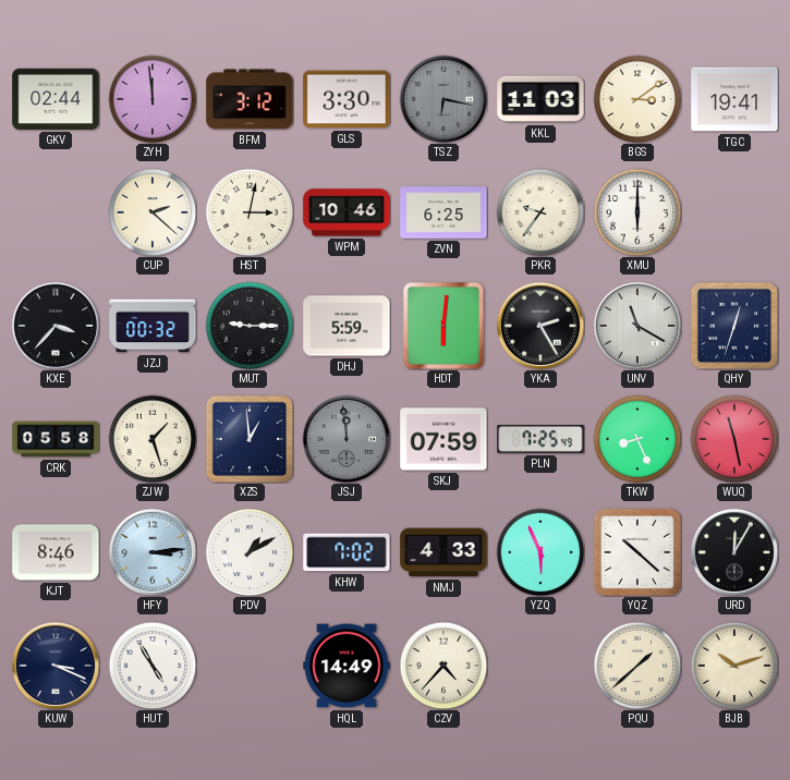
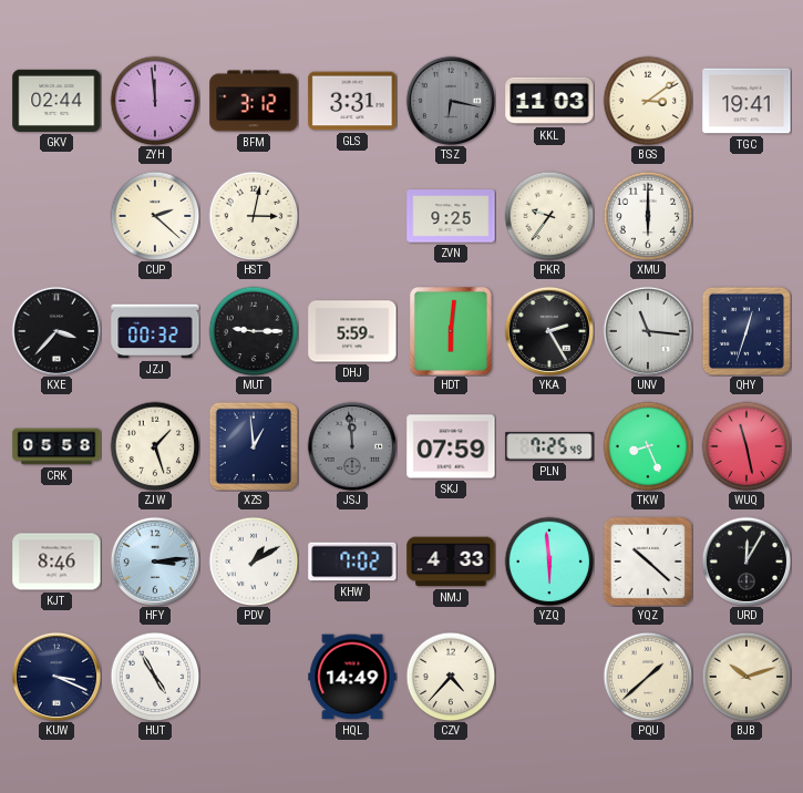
GLS: 3:30 -> 3:31
WPM: 10:46 -> none
ZVN: 6:25 -> 9:25
UNV: 11:20 -> 11:16
YZQ: 5:56 -> 5:59
